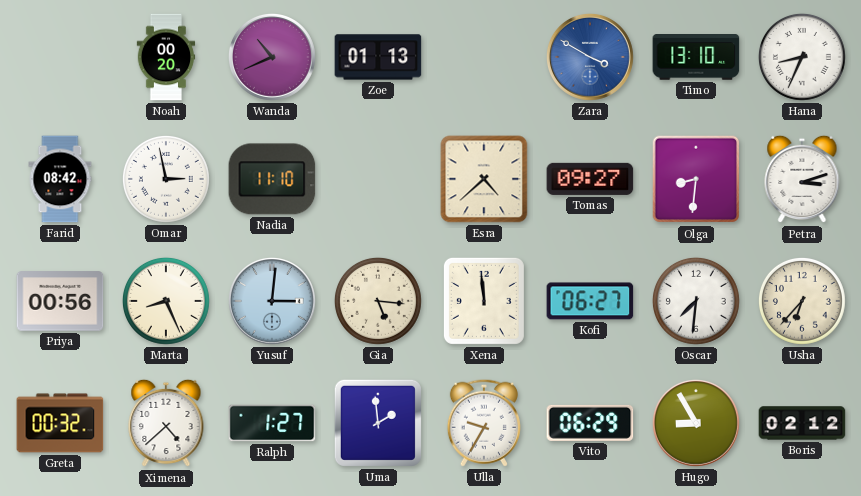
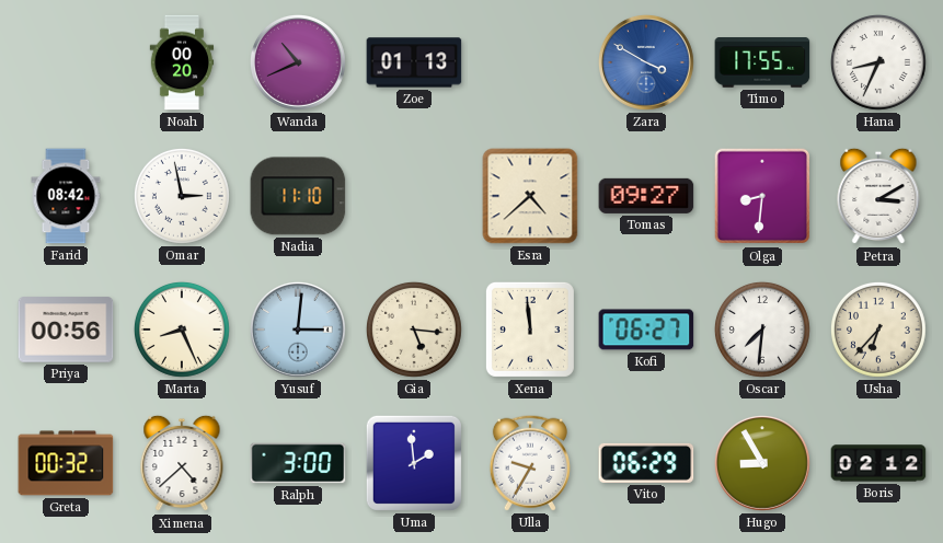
Timo: 13:10 -> 17:55
Petra: 3:12 -> 3:10
Ralph: 1:27 -> 3:00
